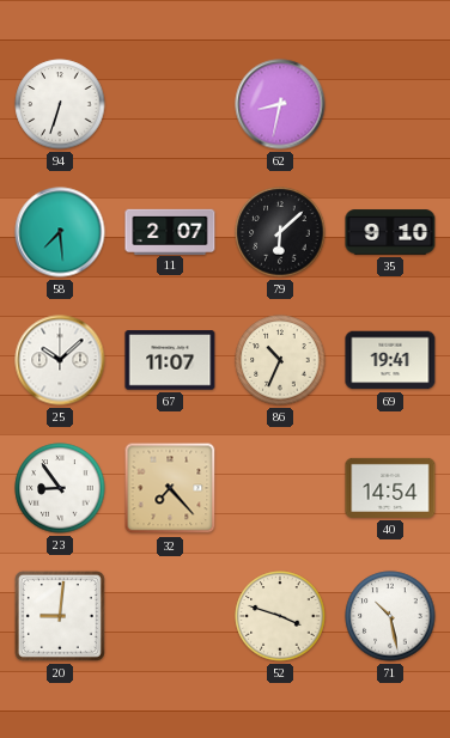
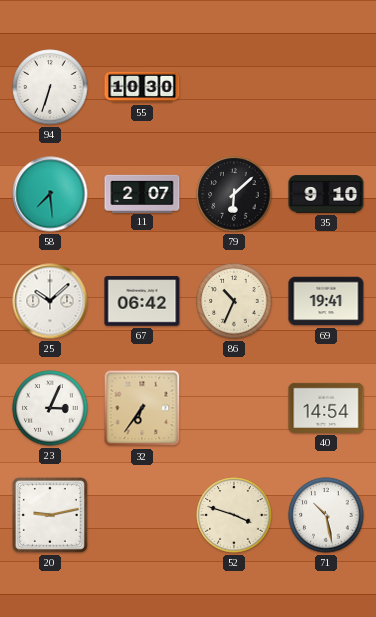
55: none -> 10:30
62: 8:32 -> none
67: 11:07 -> 06:42
23: 8:54 -> 3:04
32: 7:23 -> 6:36
20: 9:01 -> 9:13
